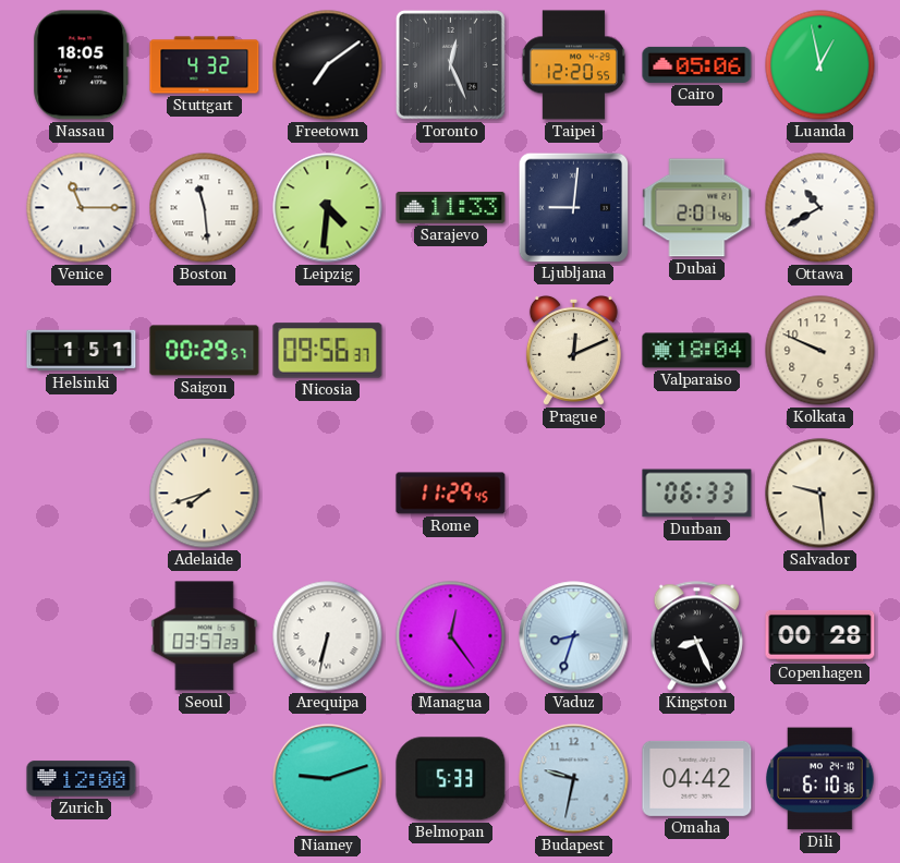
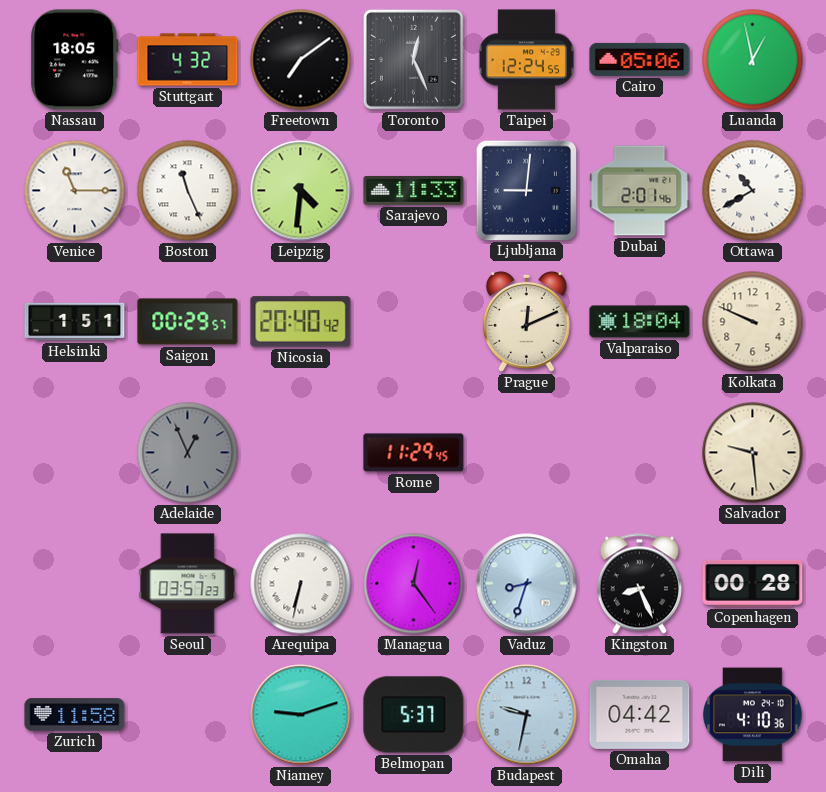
Taipei: 12:20 -> 12:24
Boston: 11:29 -> 11:26
Nicosia: 09:56 -> 20:40
Adelaide: 7:42 -> 12:56
Adelaide dial: cream -> grey
Durban: 06:33 -> none
Zurich: 12:00 -> 11:58
Belmopan: 5:33 -> 5:37
Dili: 6:10 -> 4:10
